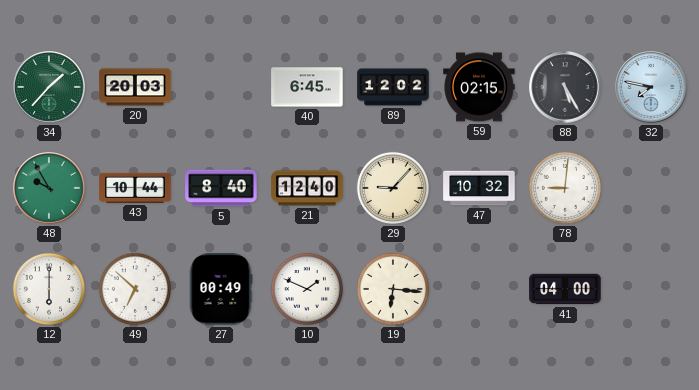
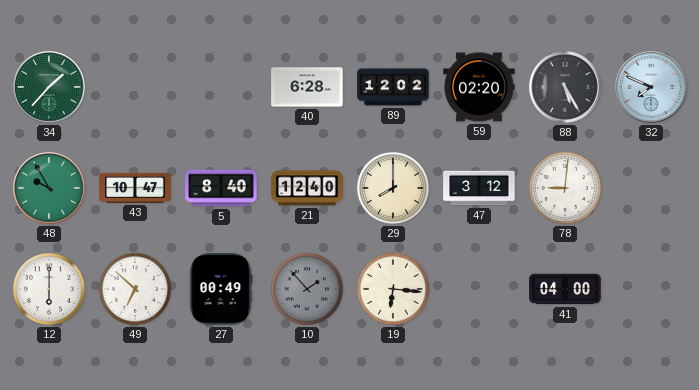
20: 20:03 -> none
40: 6:45 -> 6:28
59: 02:15 -> 02:20
32: 7:47 -> 7:49
43: 10:44 -> 10:47
29: 9:07 -> 8:00
47: 10:32 -> 3:12
10: 1:49 -> 1:53
10 dial: white -> grey
